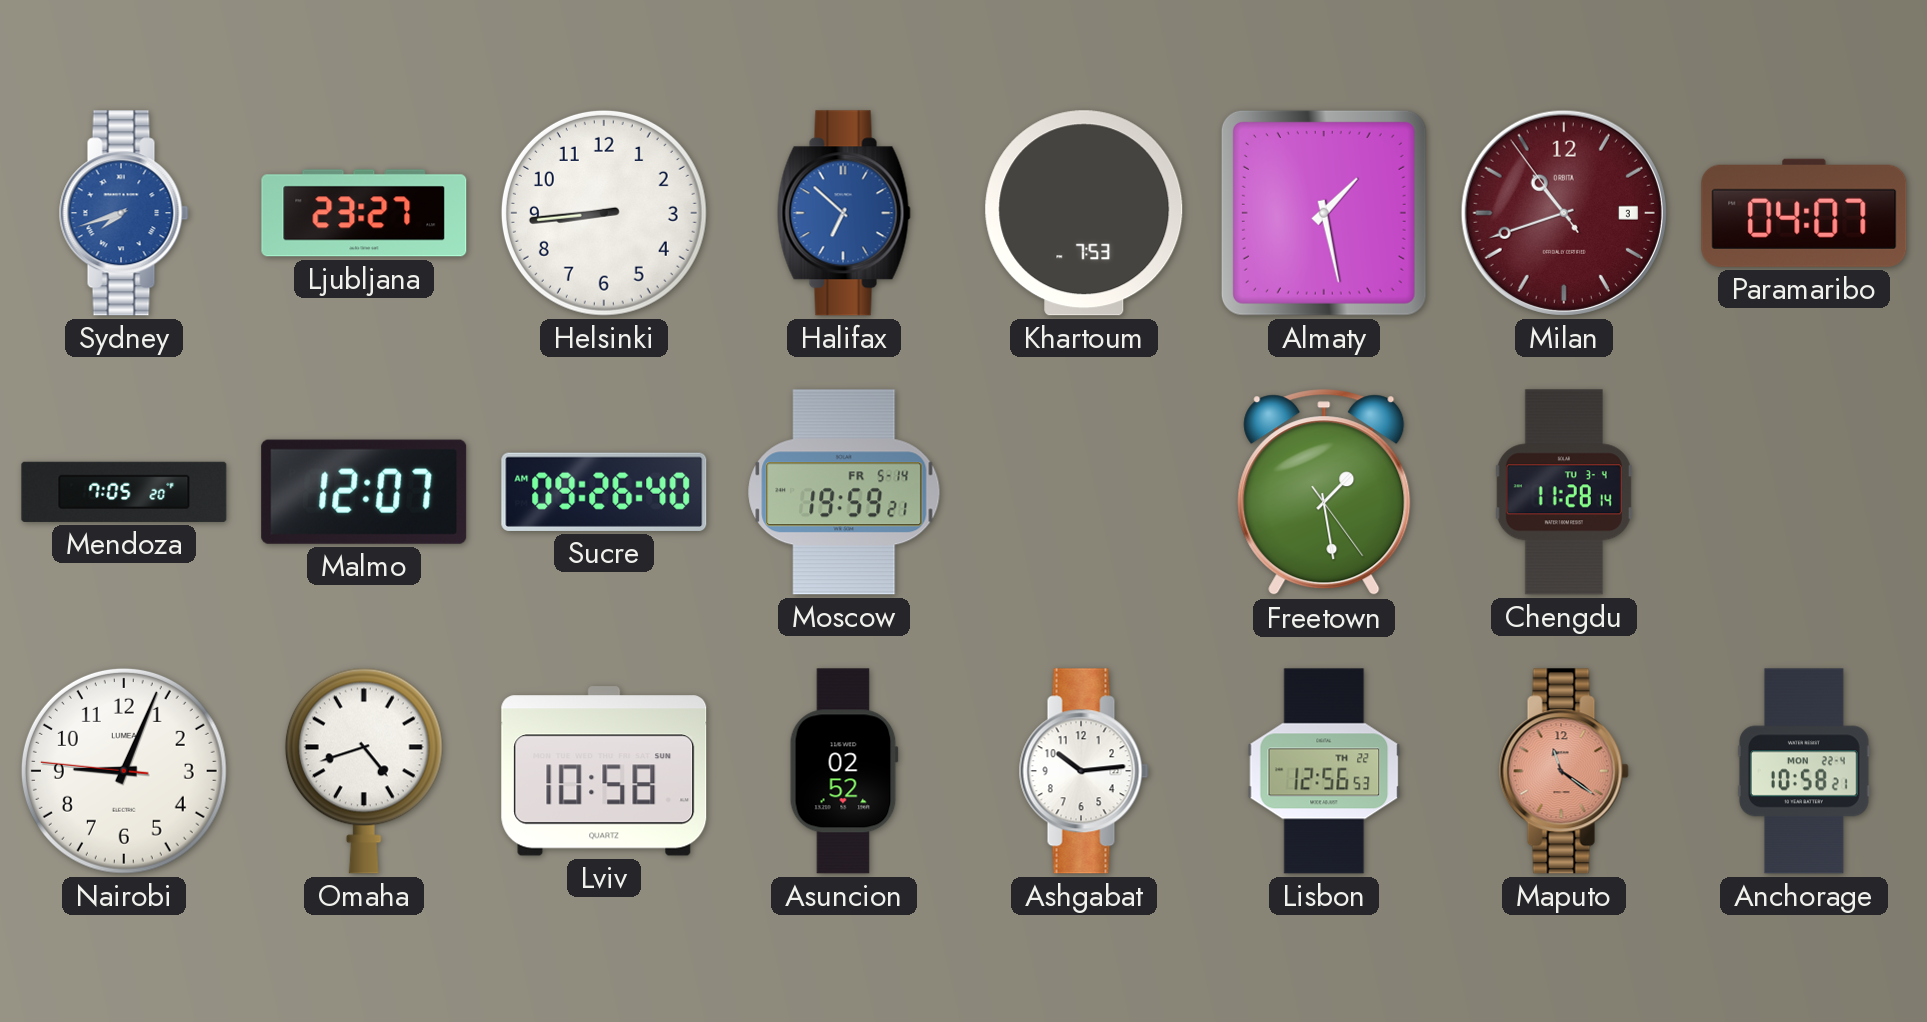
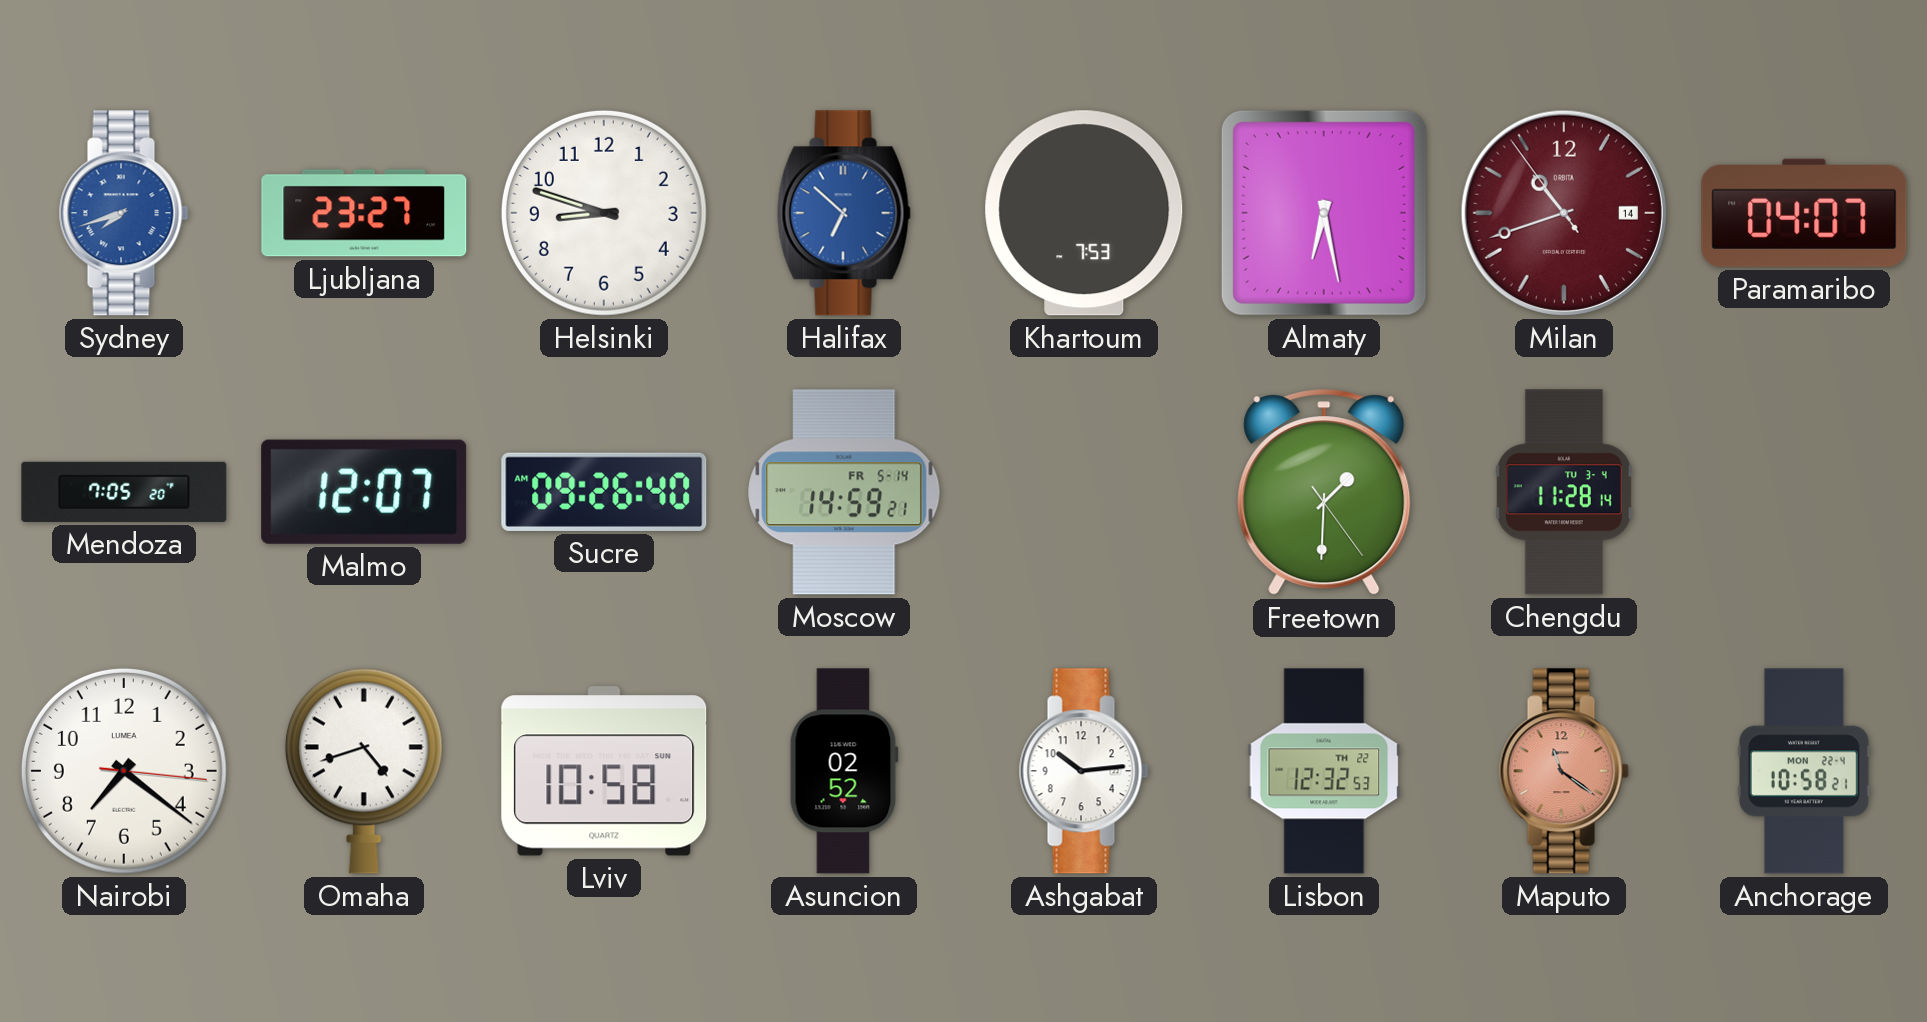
Helsinki: 8:44 -> 8:48
Almaty: 1:28 -> 6:28
Milan date: 3 -> 14
Moscow: 19:59 -> 14:59
Freetown: 1:28 -> 1:30
Nairobi: 9:03 -> 7:21
Lisbon: 12:56 -> 12:32
